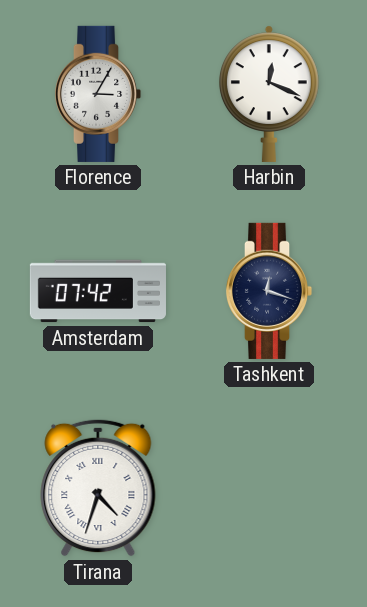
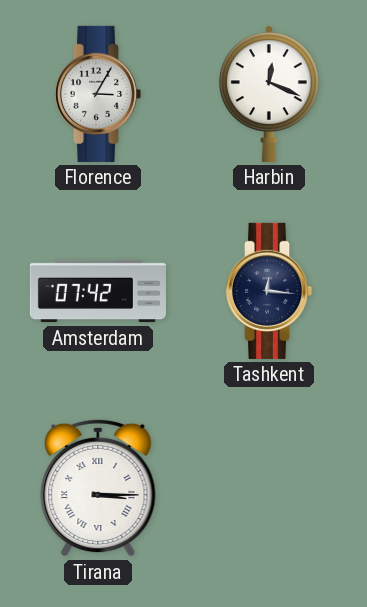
Tashkent: 12:18 -> 12:16
Tirana: 4:33 -> 3:15
